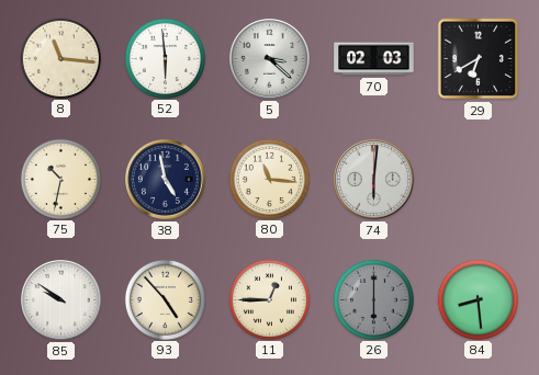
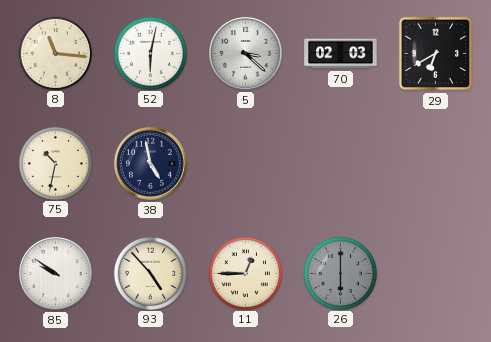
52: 5:59 -> 6:02
80: 11:16 -> none
74: 6:01 -> none
84: 8:29 -> none
